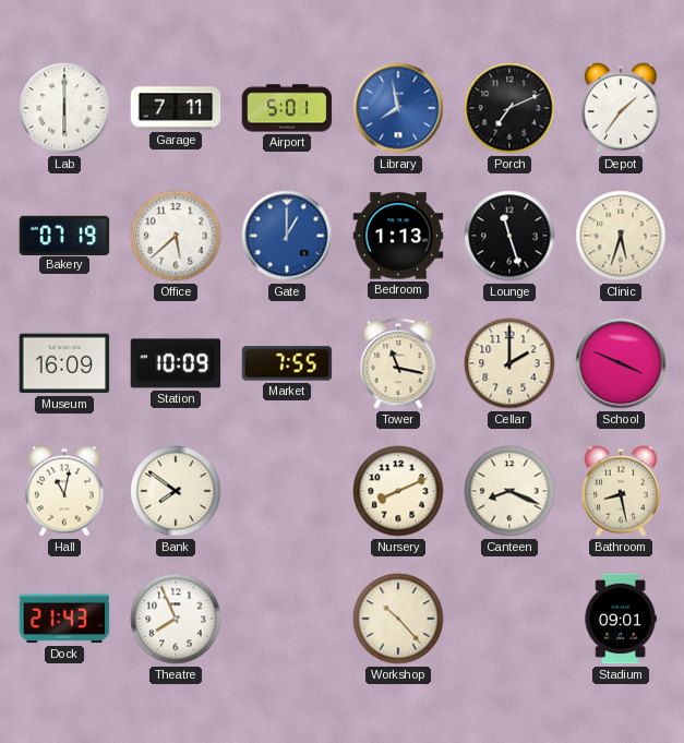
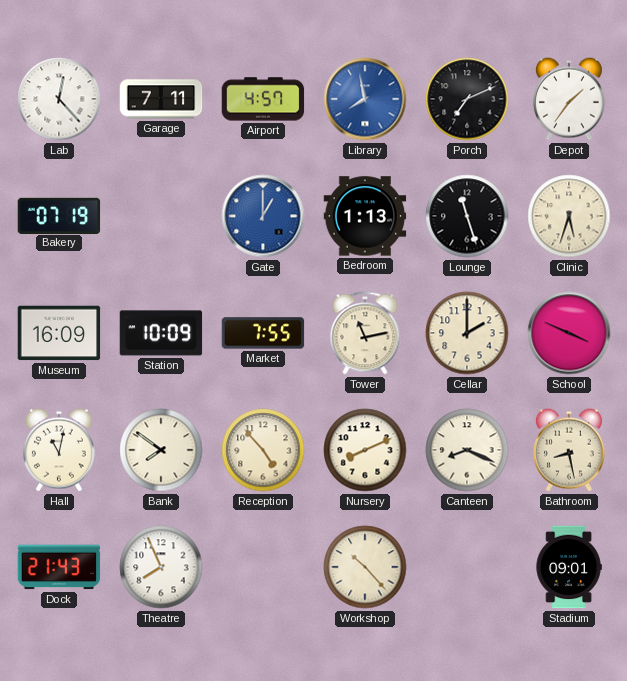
Lab: 6:00 -> 12:23
Airport: 5:01 -> 4:57
Office: 5:38 -> none
Tower: 11:17 -> 11:13
Reception: none -> 4:53
